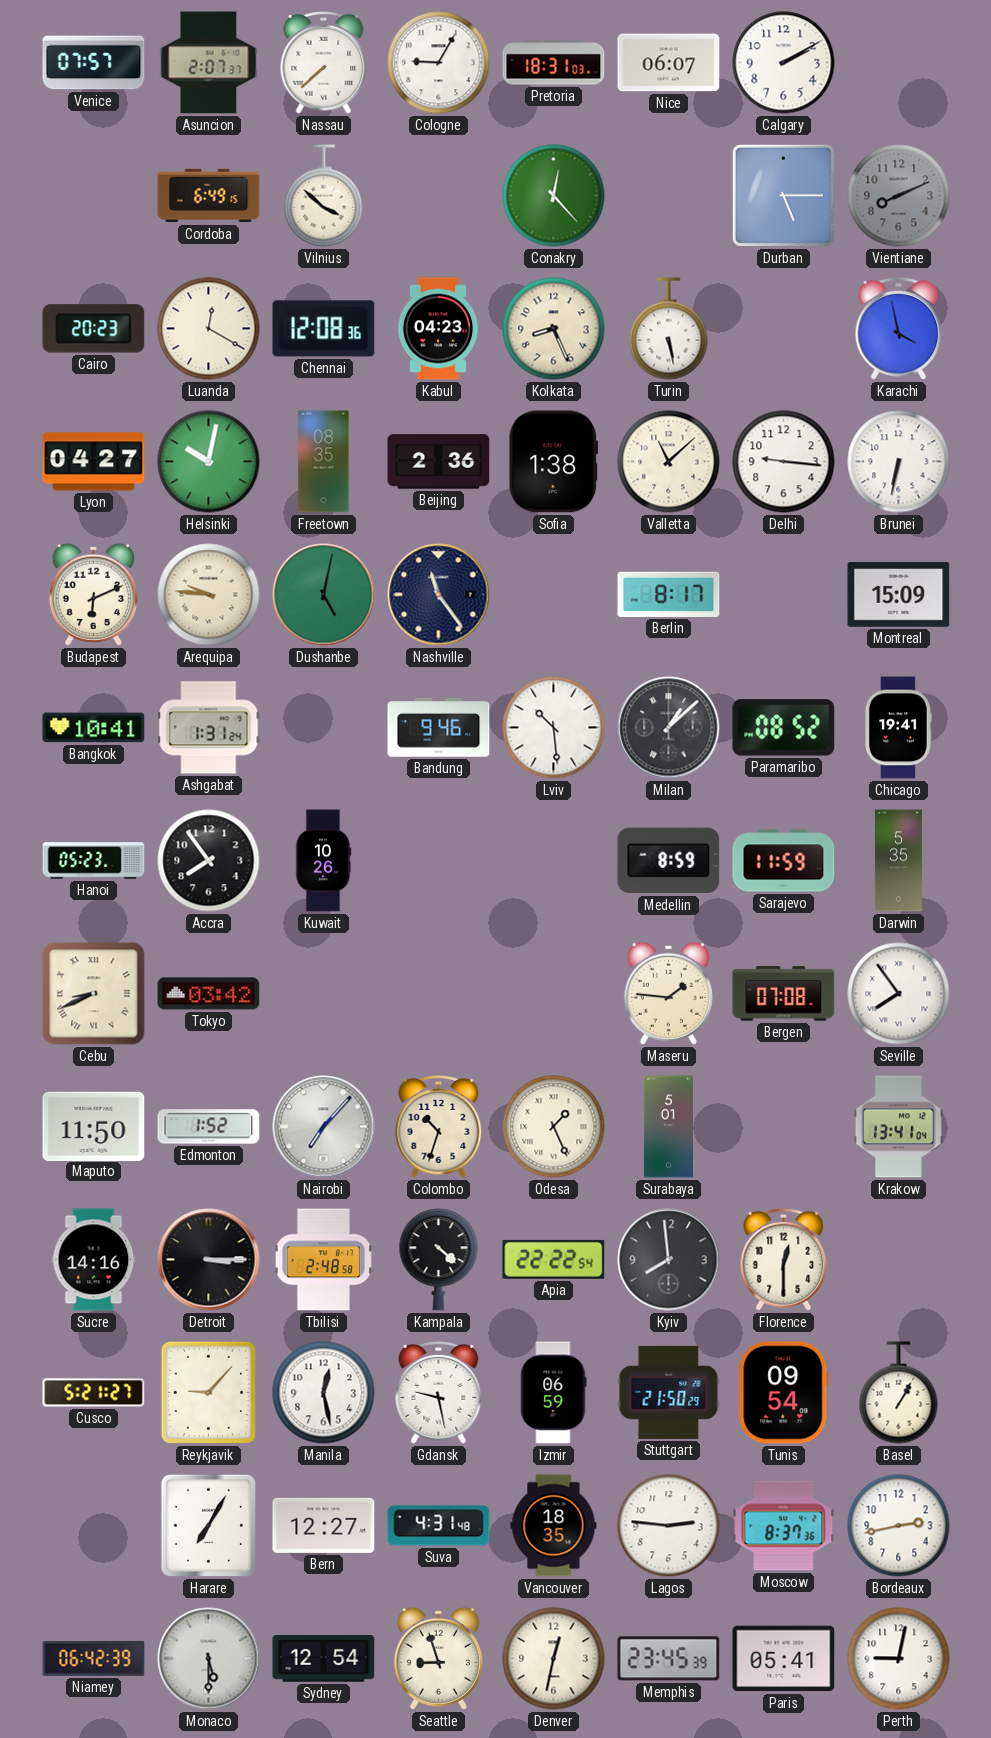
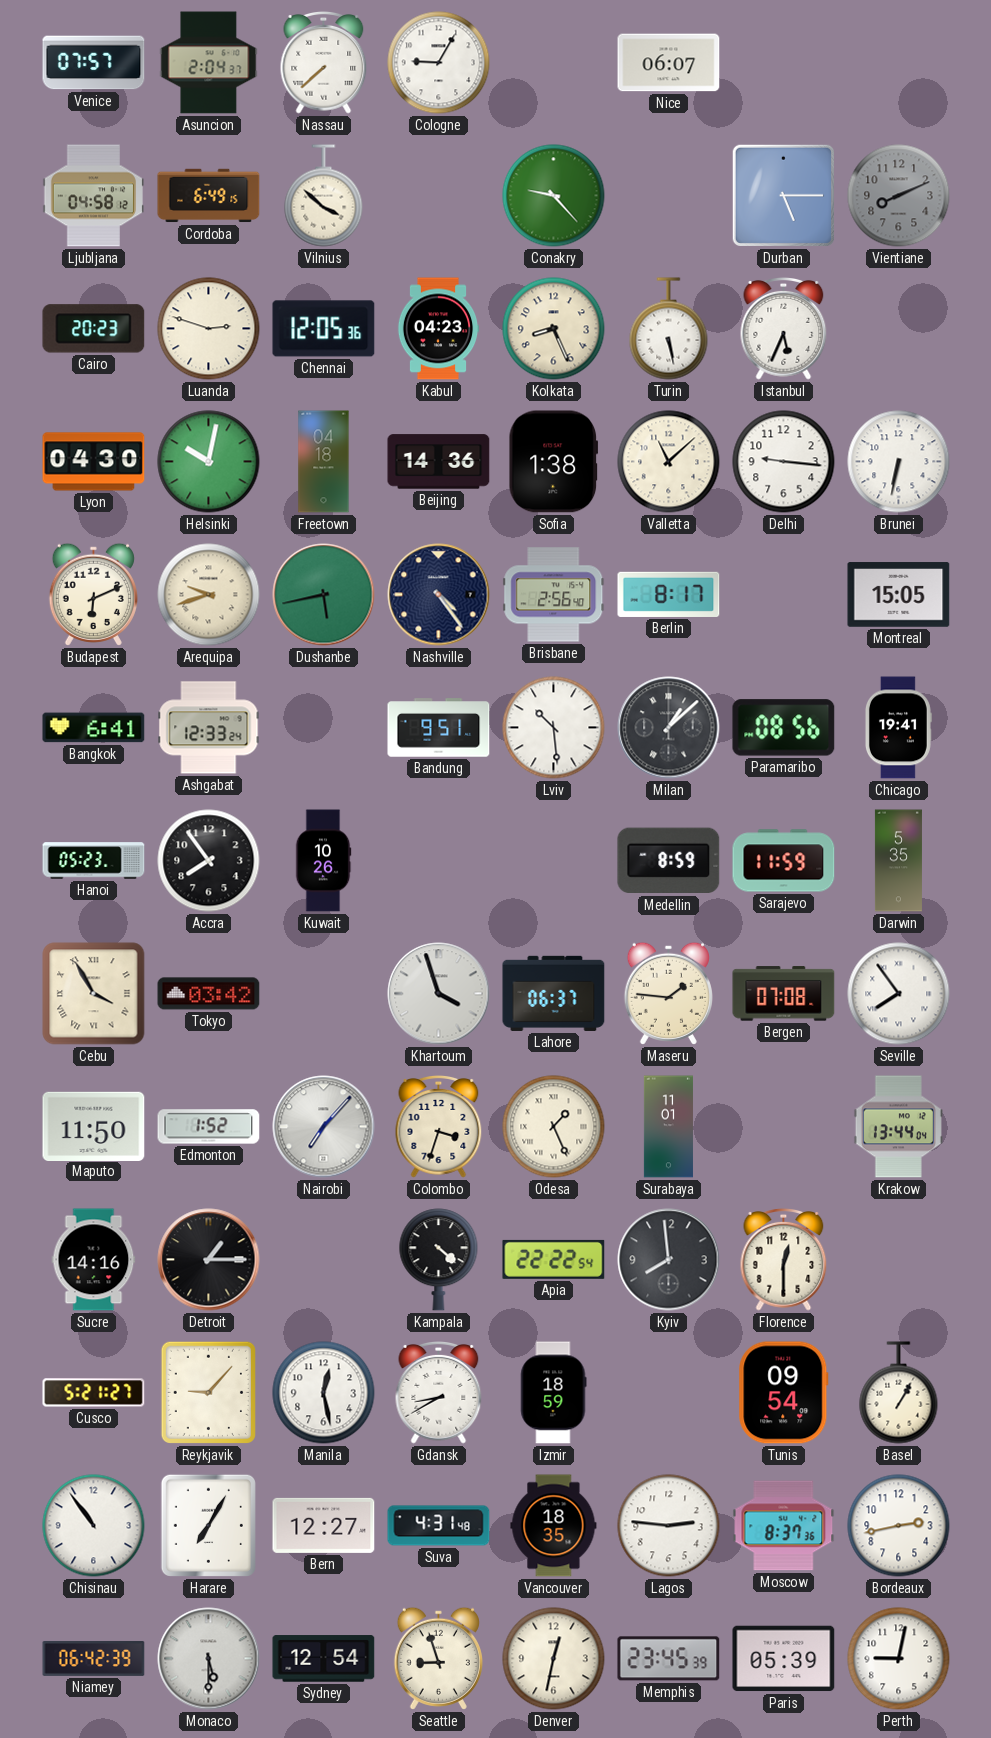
Asuncion: 2:07 -> 2:04
Pretoria: 18:31 -> none
Calgary: 2:10 -> none
Ljubljana: none -> 04:58
Conakry: 12:23 -> 9:23
Luanda: 12:20 -> 2:48
Chennai: 12:08 -> 12:05
Istanbul: none -> 5:34
Karachi: 3:58 -> none
Lyon: 04:27 -> 04:30
Freetown: 08:35 -> 04:18
Beijing: 2:36 -> 14:36
Arequipa: 9:46 -> 9:42
Dushanbe: 5:02 -> 5:43
Nashville: 11:24 -> 4:24
Brisbane: none -> 2:56
Montreal: 15:09 -> 15:05
Bangkok: 10:41 -> 6:41
Ashgabat: 1:31 -> 12:33
Bandung: 9:46 -> 9:51
Paramaribo: 08:52 -> 08:56
Cebu: 8:41 -> 3:55
Khartoum: none -> 3:57
Lahore: none -> 06:37
Colombo: 10:33 -> 3:33
Surabaya: 5:01 -> 11:01
Krakow: 13:41 -> 13:44
Detroit: 3:15 -> 1:15
Tbilisi: 2:48 -> none
Gdansk: 9:28 -> 8:40
Izmir: 06:59 -> 18:59
Stuttgart: 21:50 -> none
Chisinau: none -> 10:54
Paris: 05:41 -> 05:39
